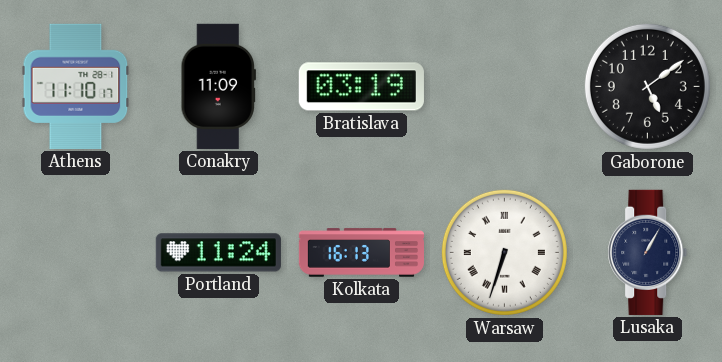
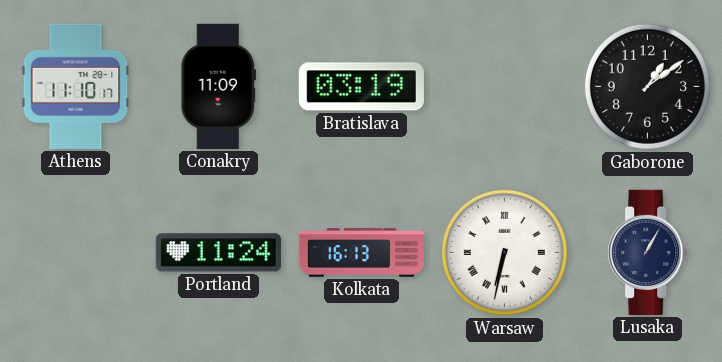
Gaborone: 5:09 -> 1:09
Warsaw: 6:33 -> 6:32
